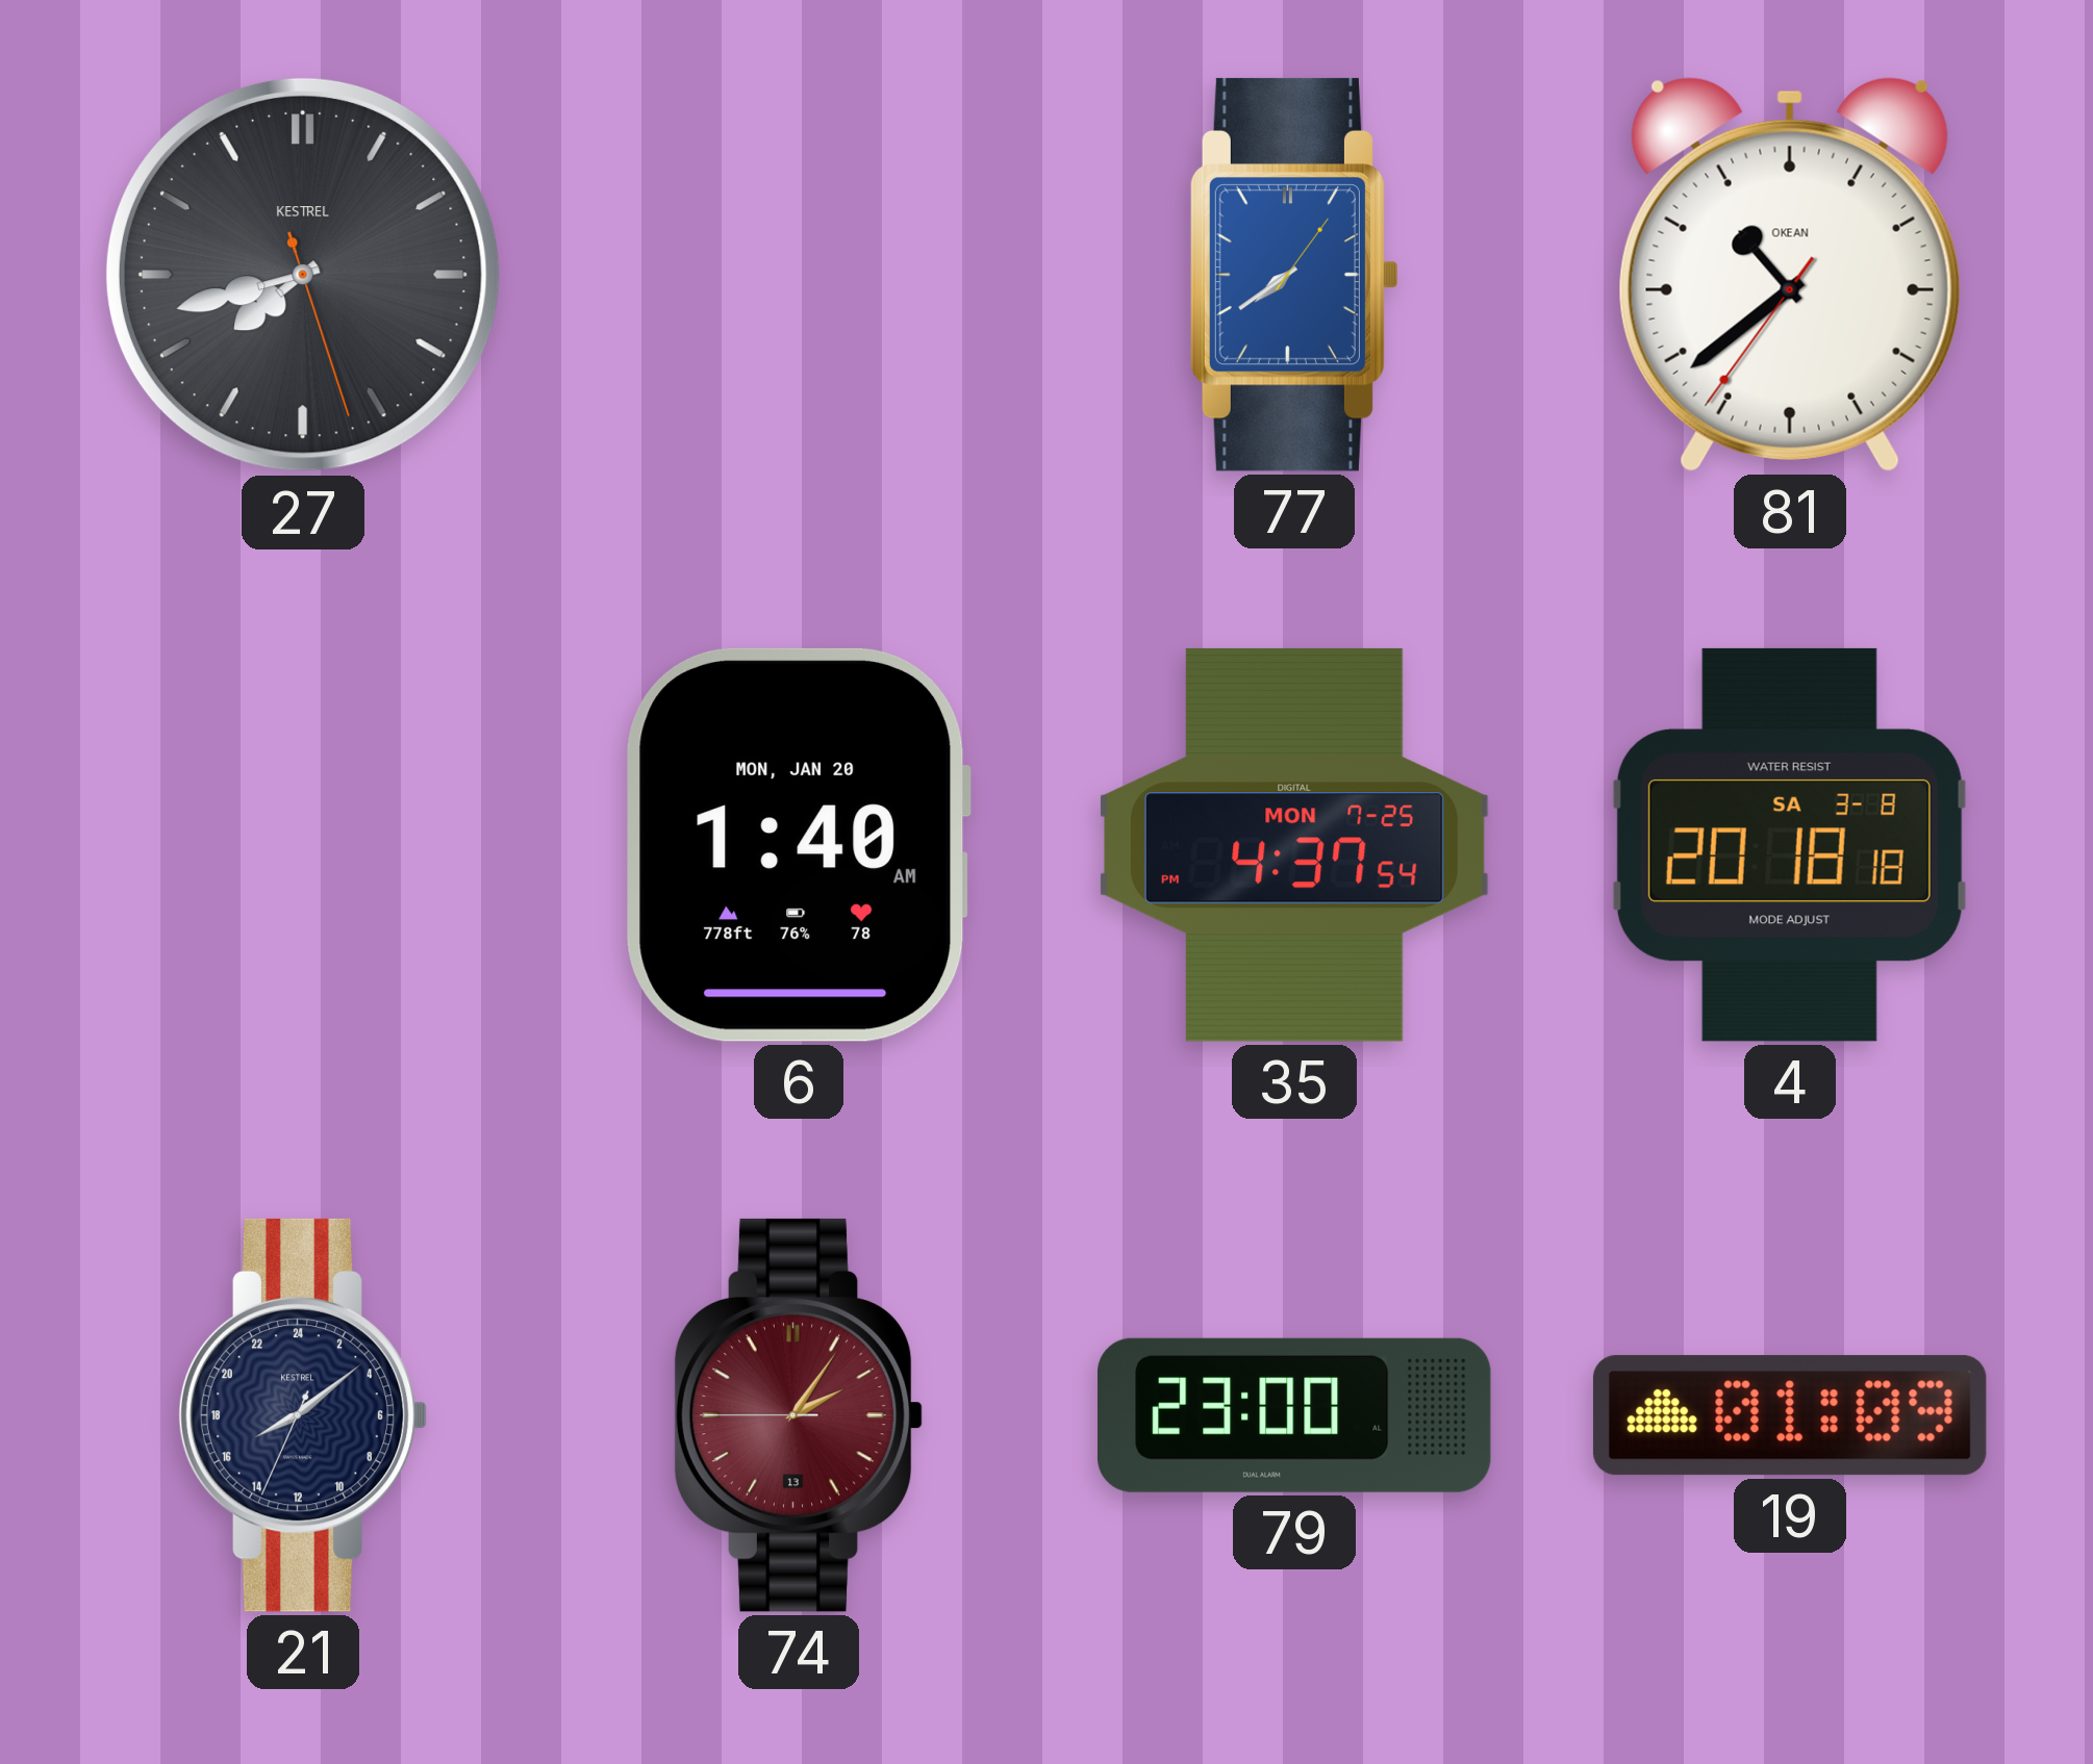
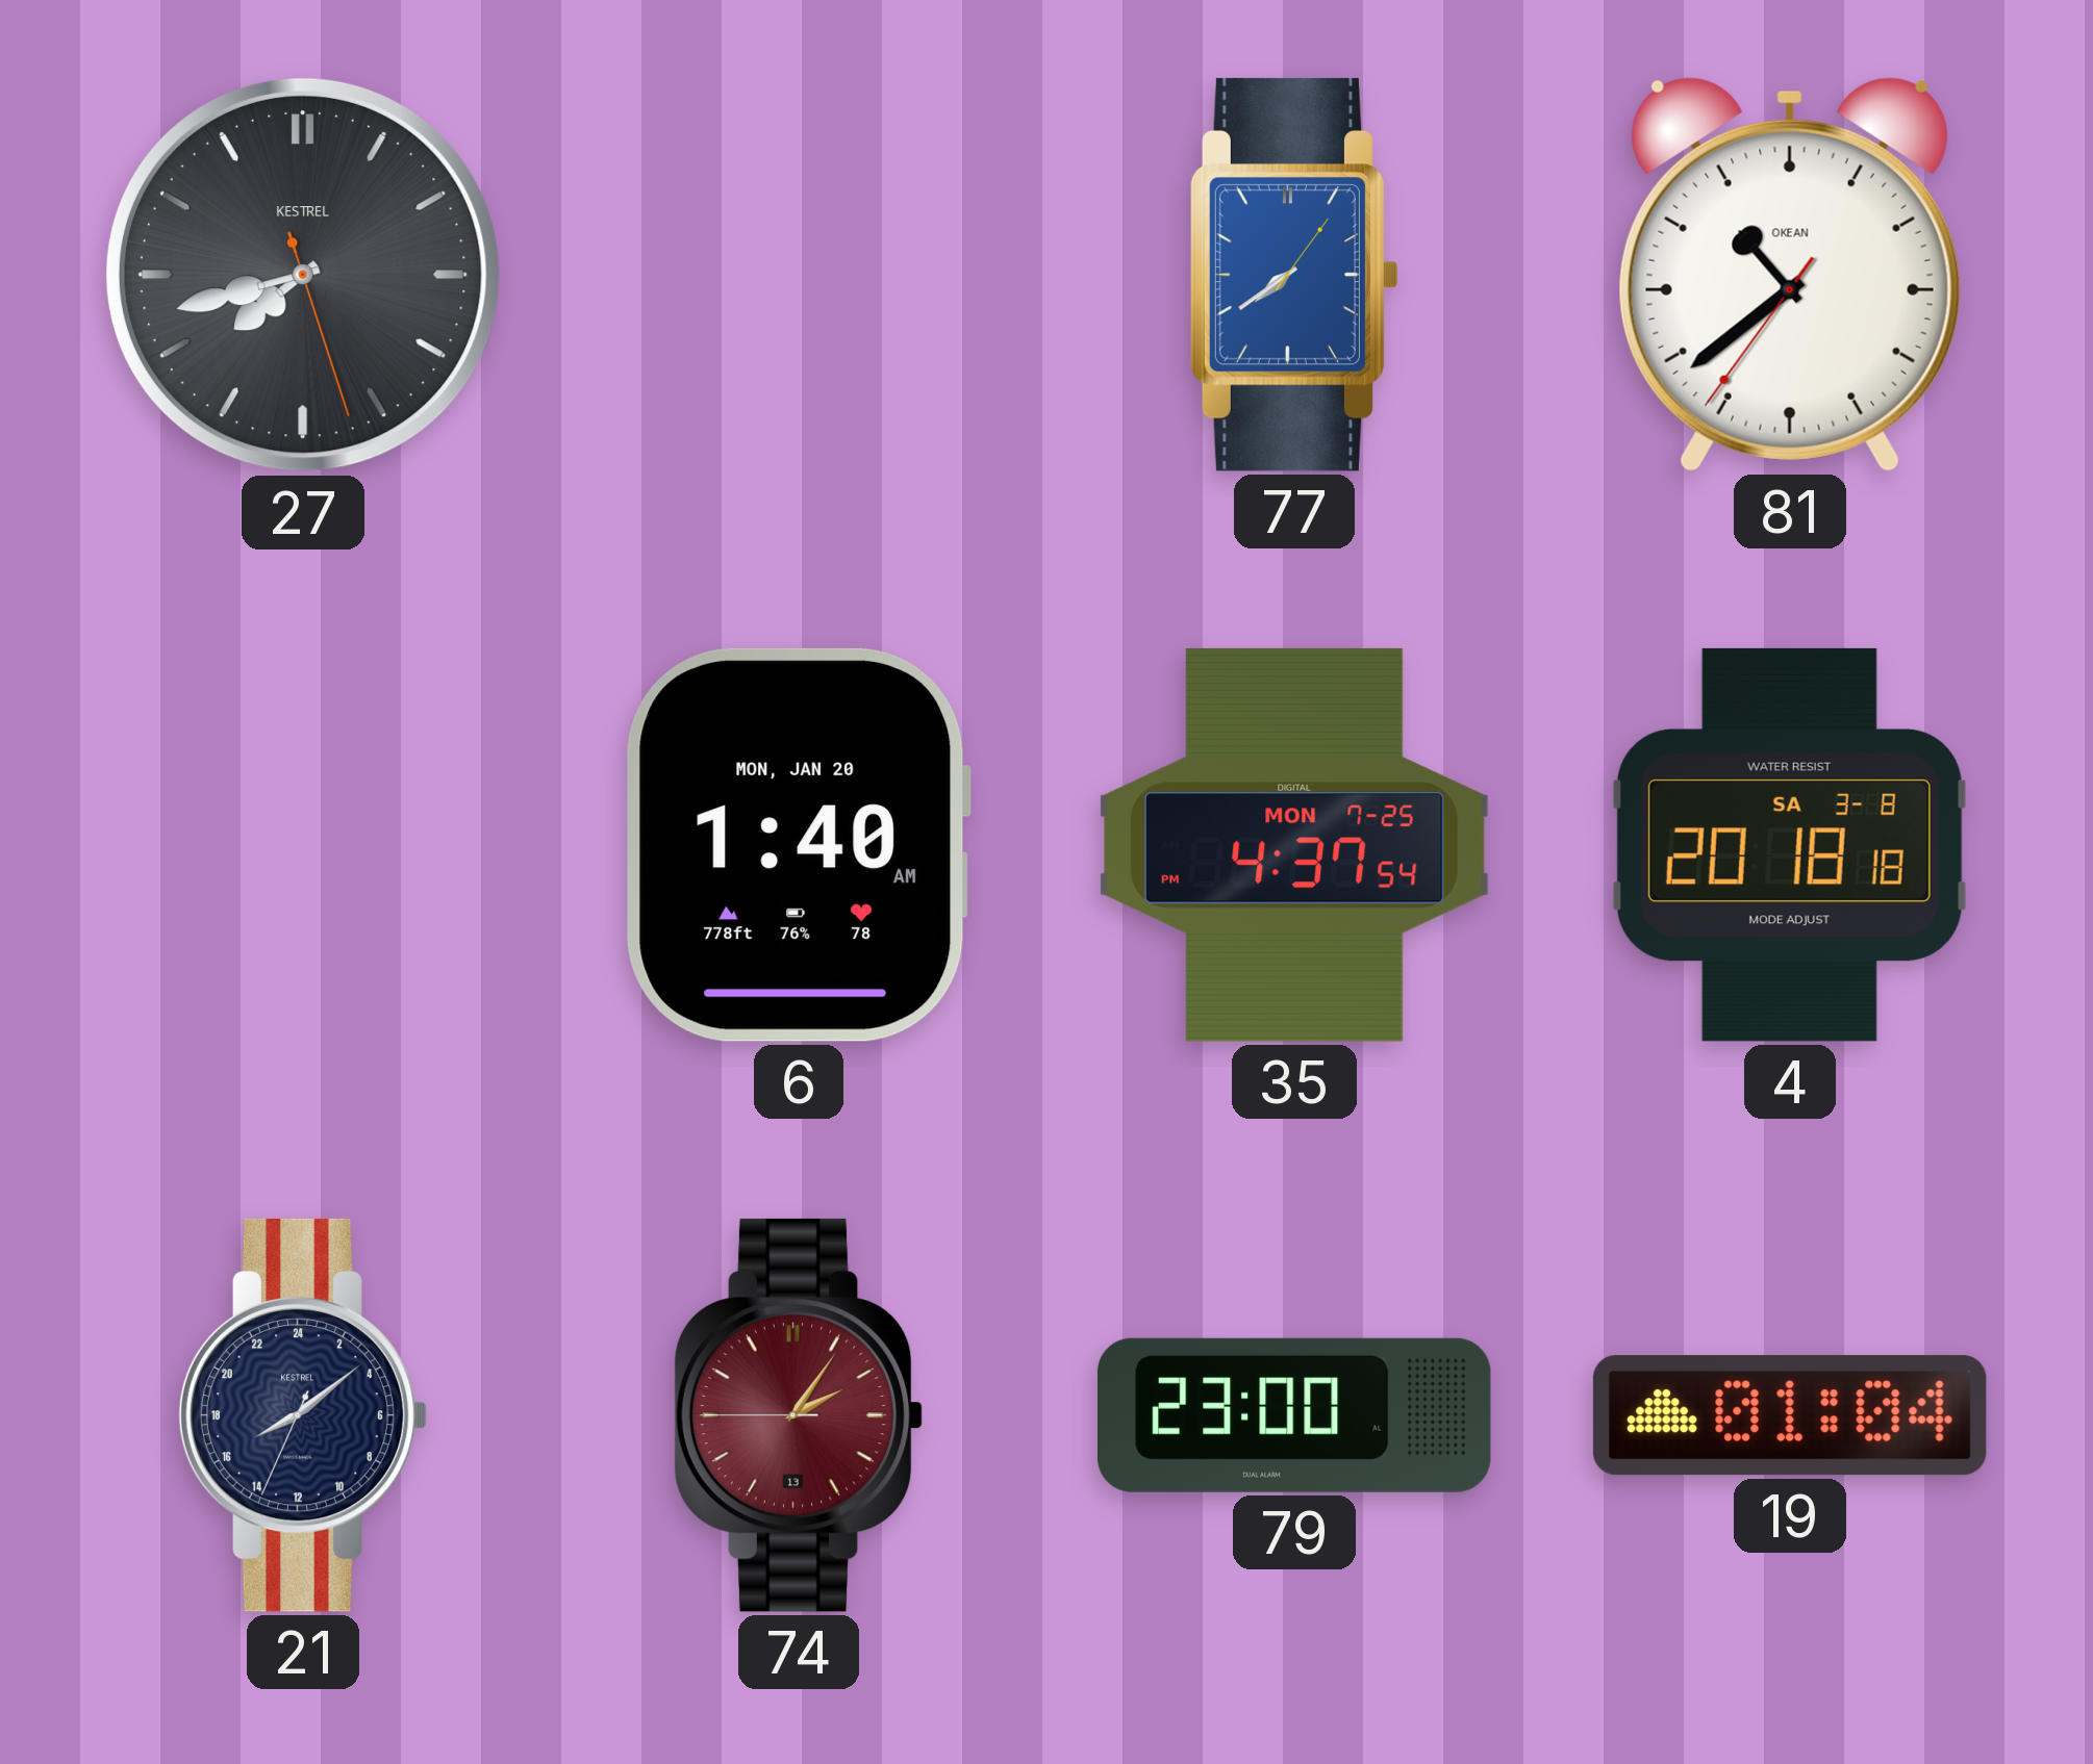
19: 01:09 -> 01:04
